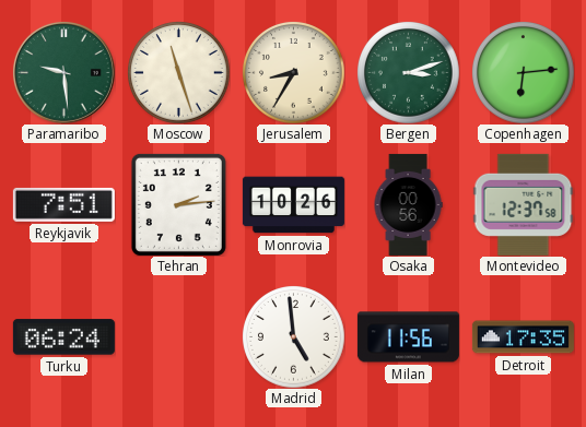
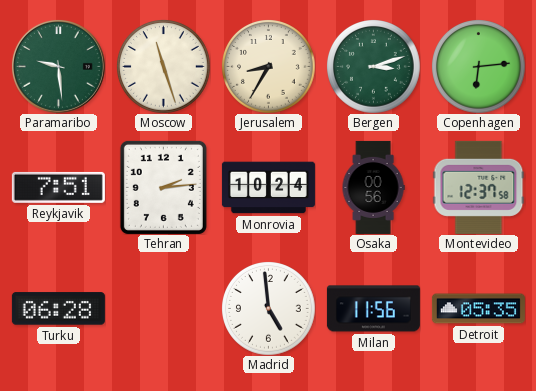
Monrovia: 10:26 -> 10:24
Turku: 06:24 -> 06:28
Detroit: 17:35 -> 05:35
